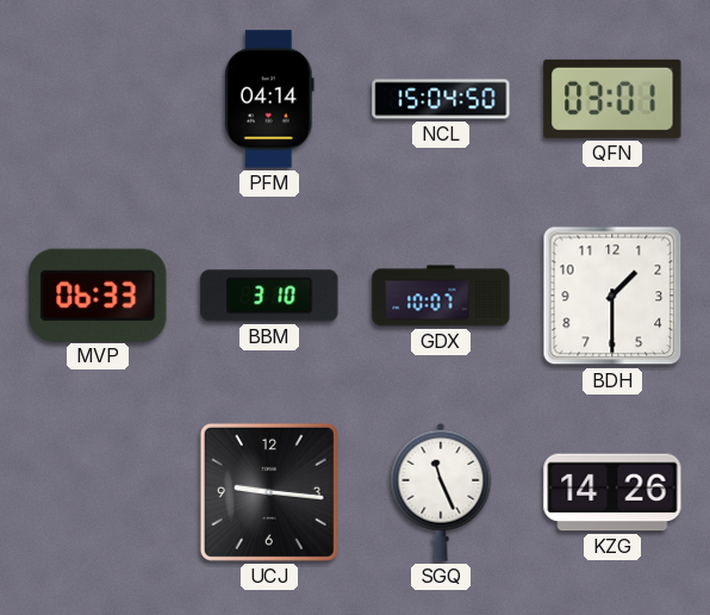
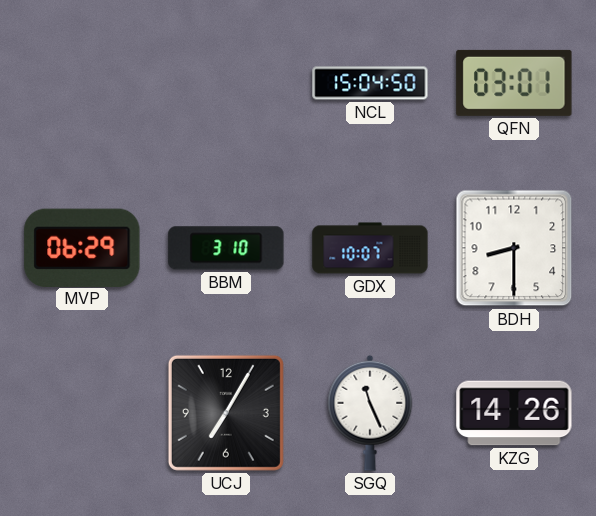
PFM: 04:14 -> none
MVP: 06:33 -> 06:29
BDH: 1:30 -> 8:30
UCJ: 9:16 -> 7:05
